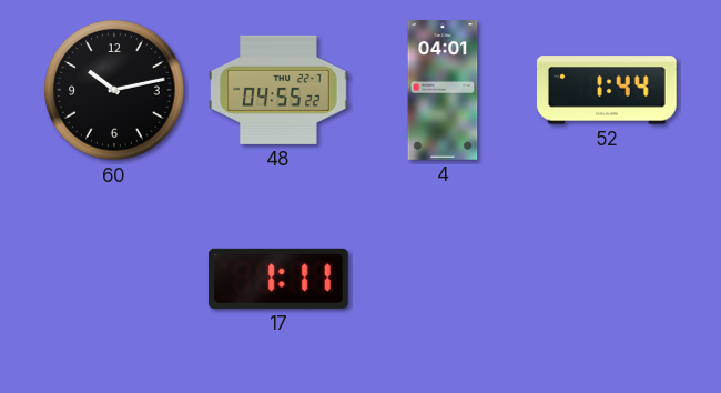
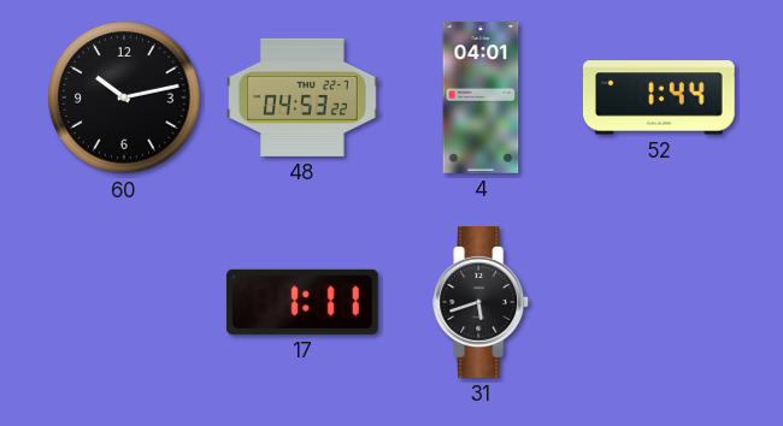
48: 04:55 -> 04:53
31: none -> 5:42
